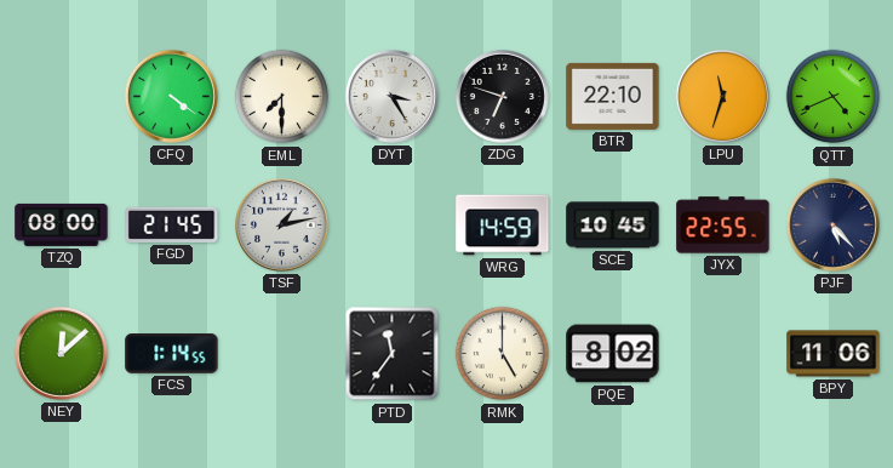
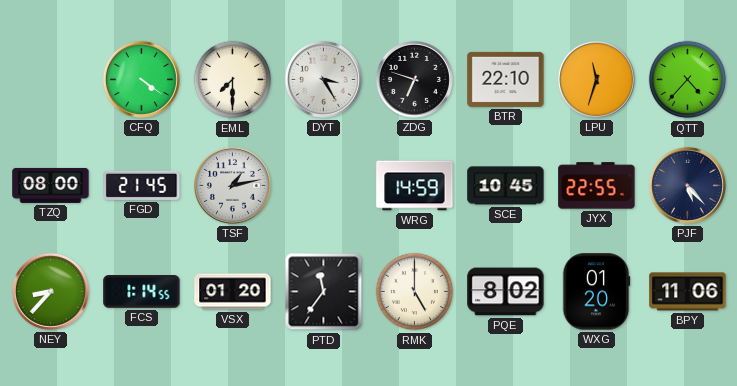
QTT: 4:41 -> 4:37
NEY: 12:08 -> 8:37
VSX: none -> 01:20
WXG: none -> 01:20
